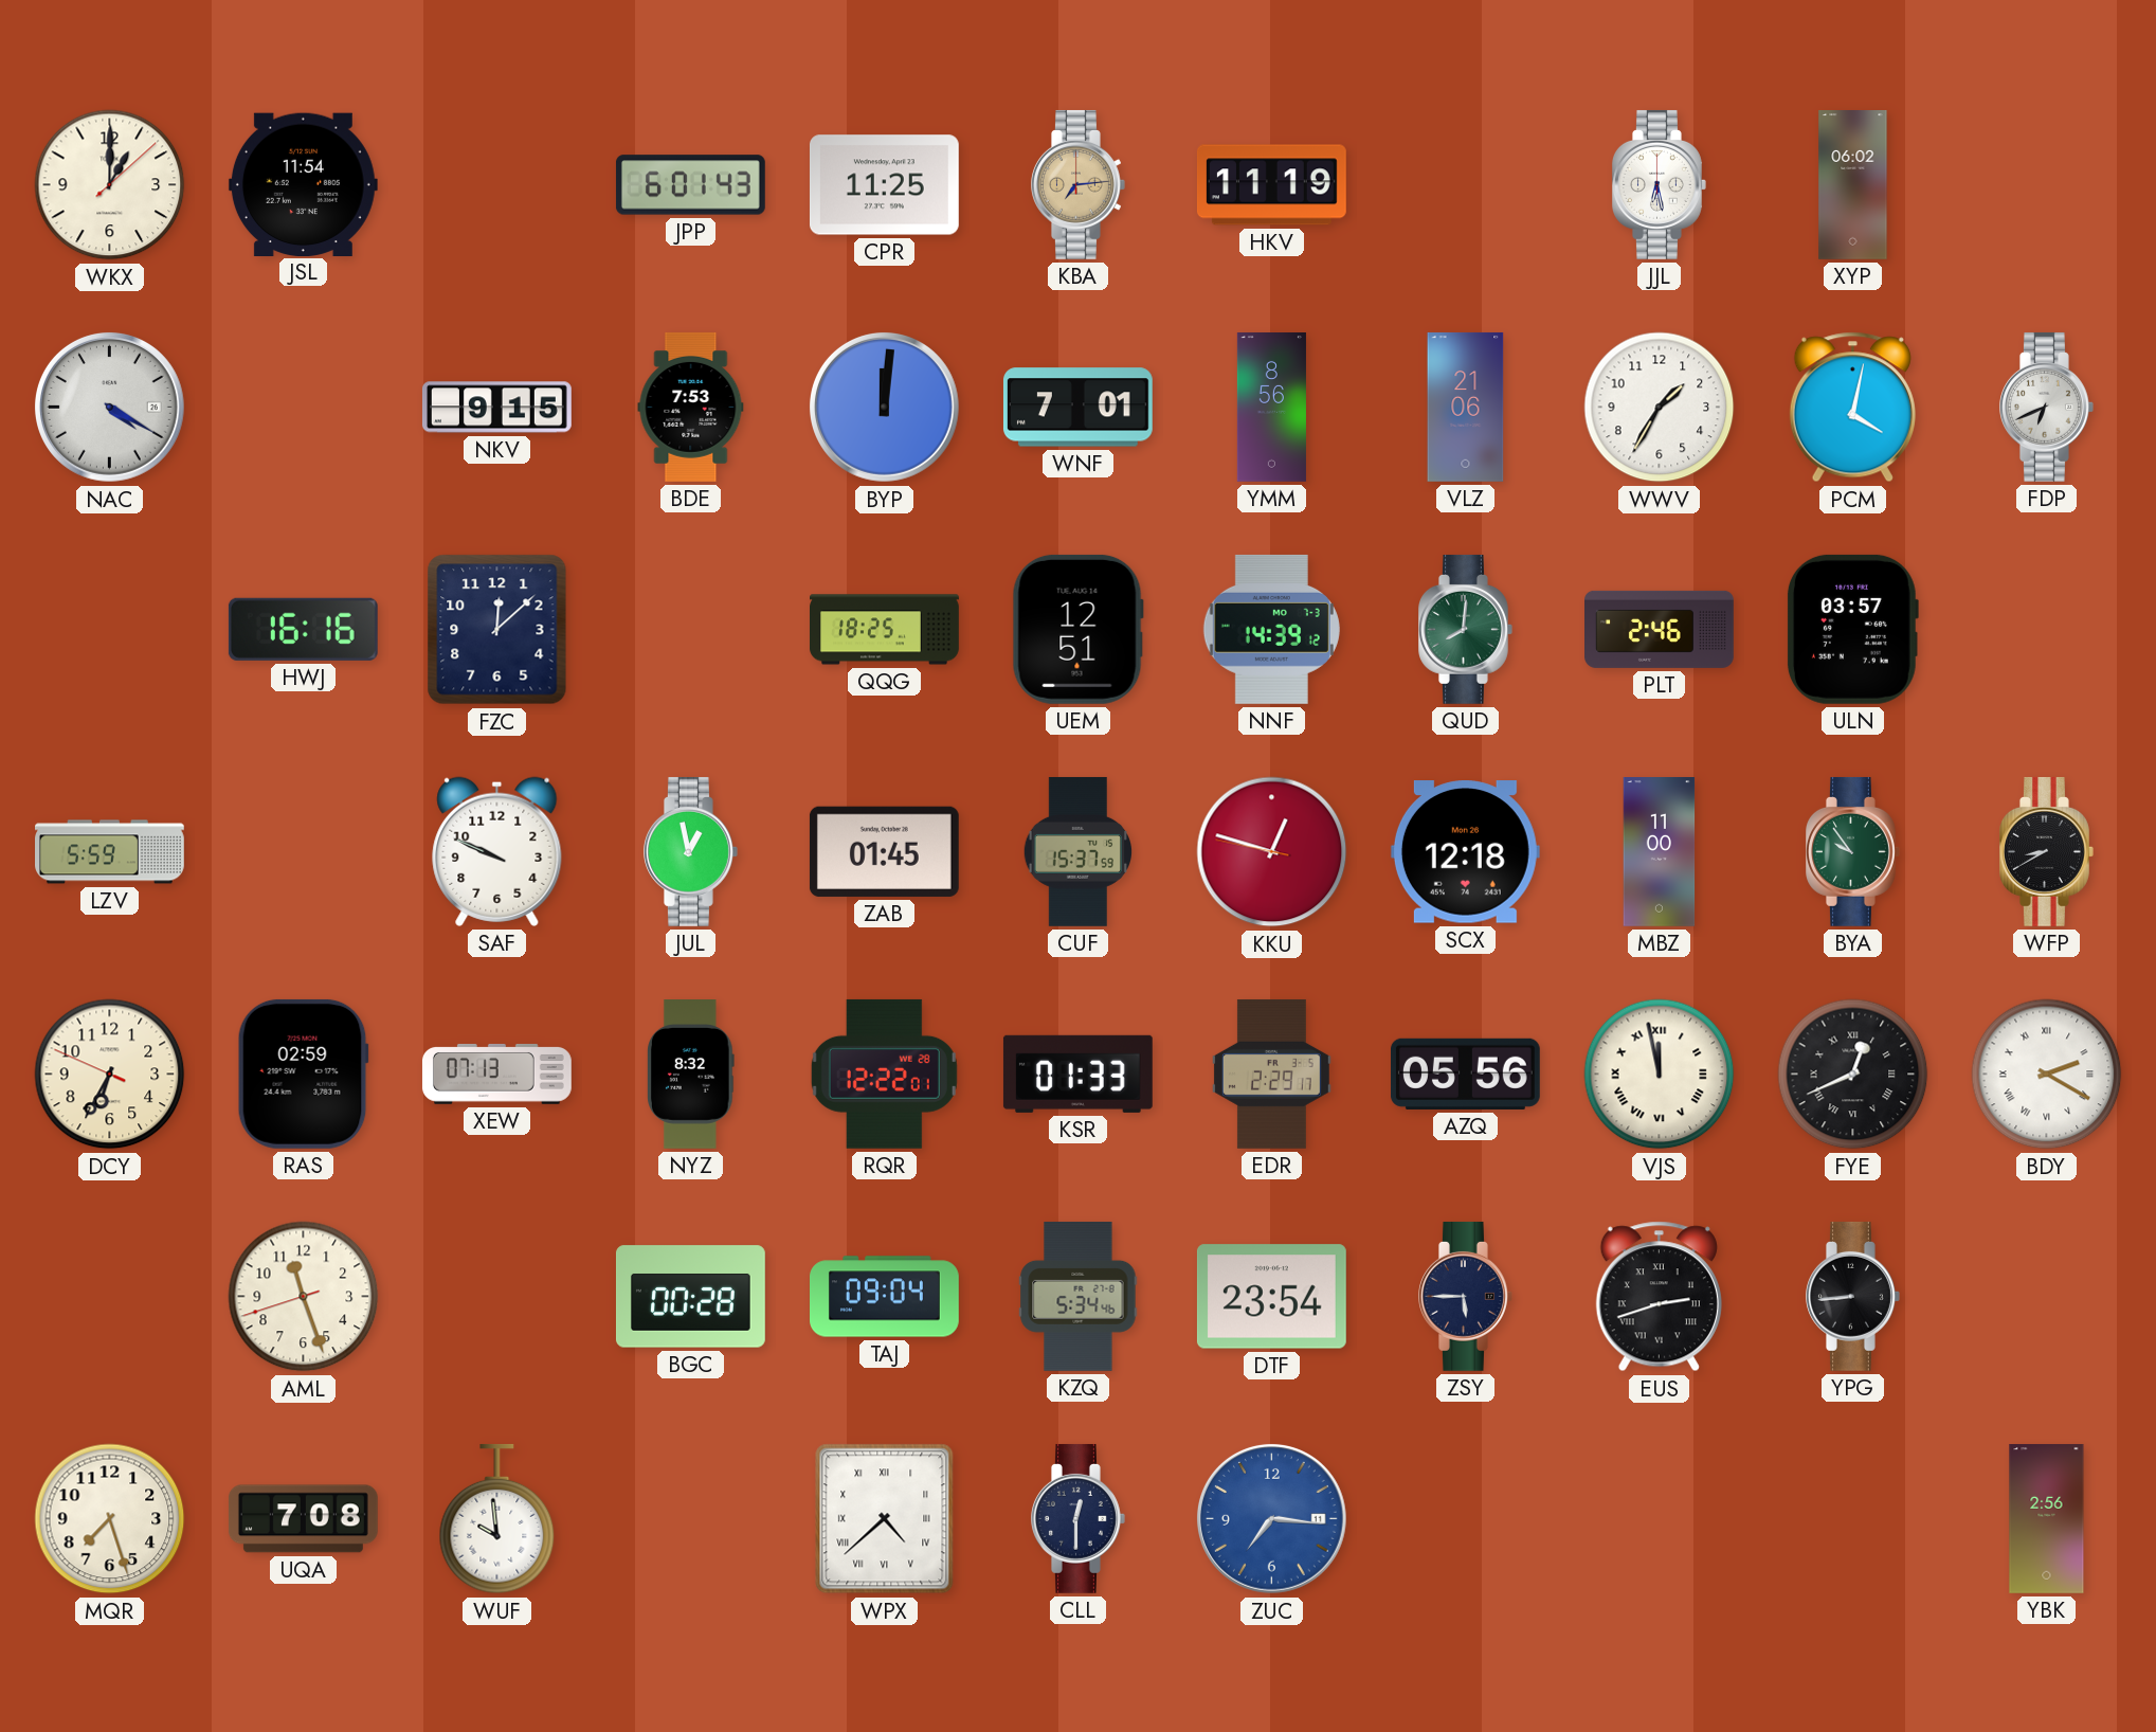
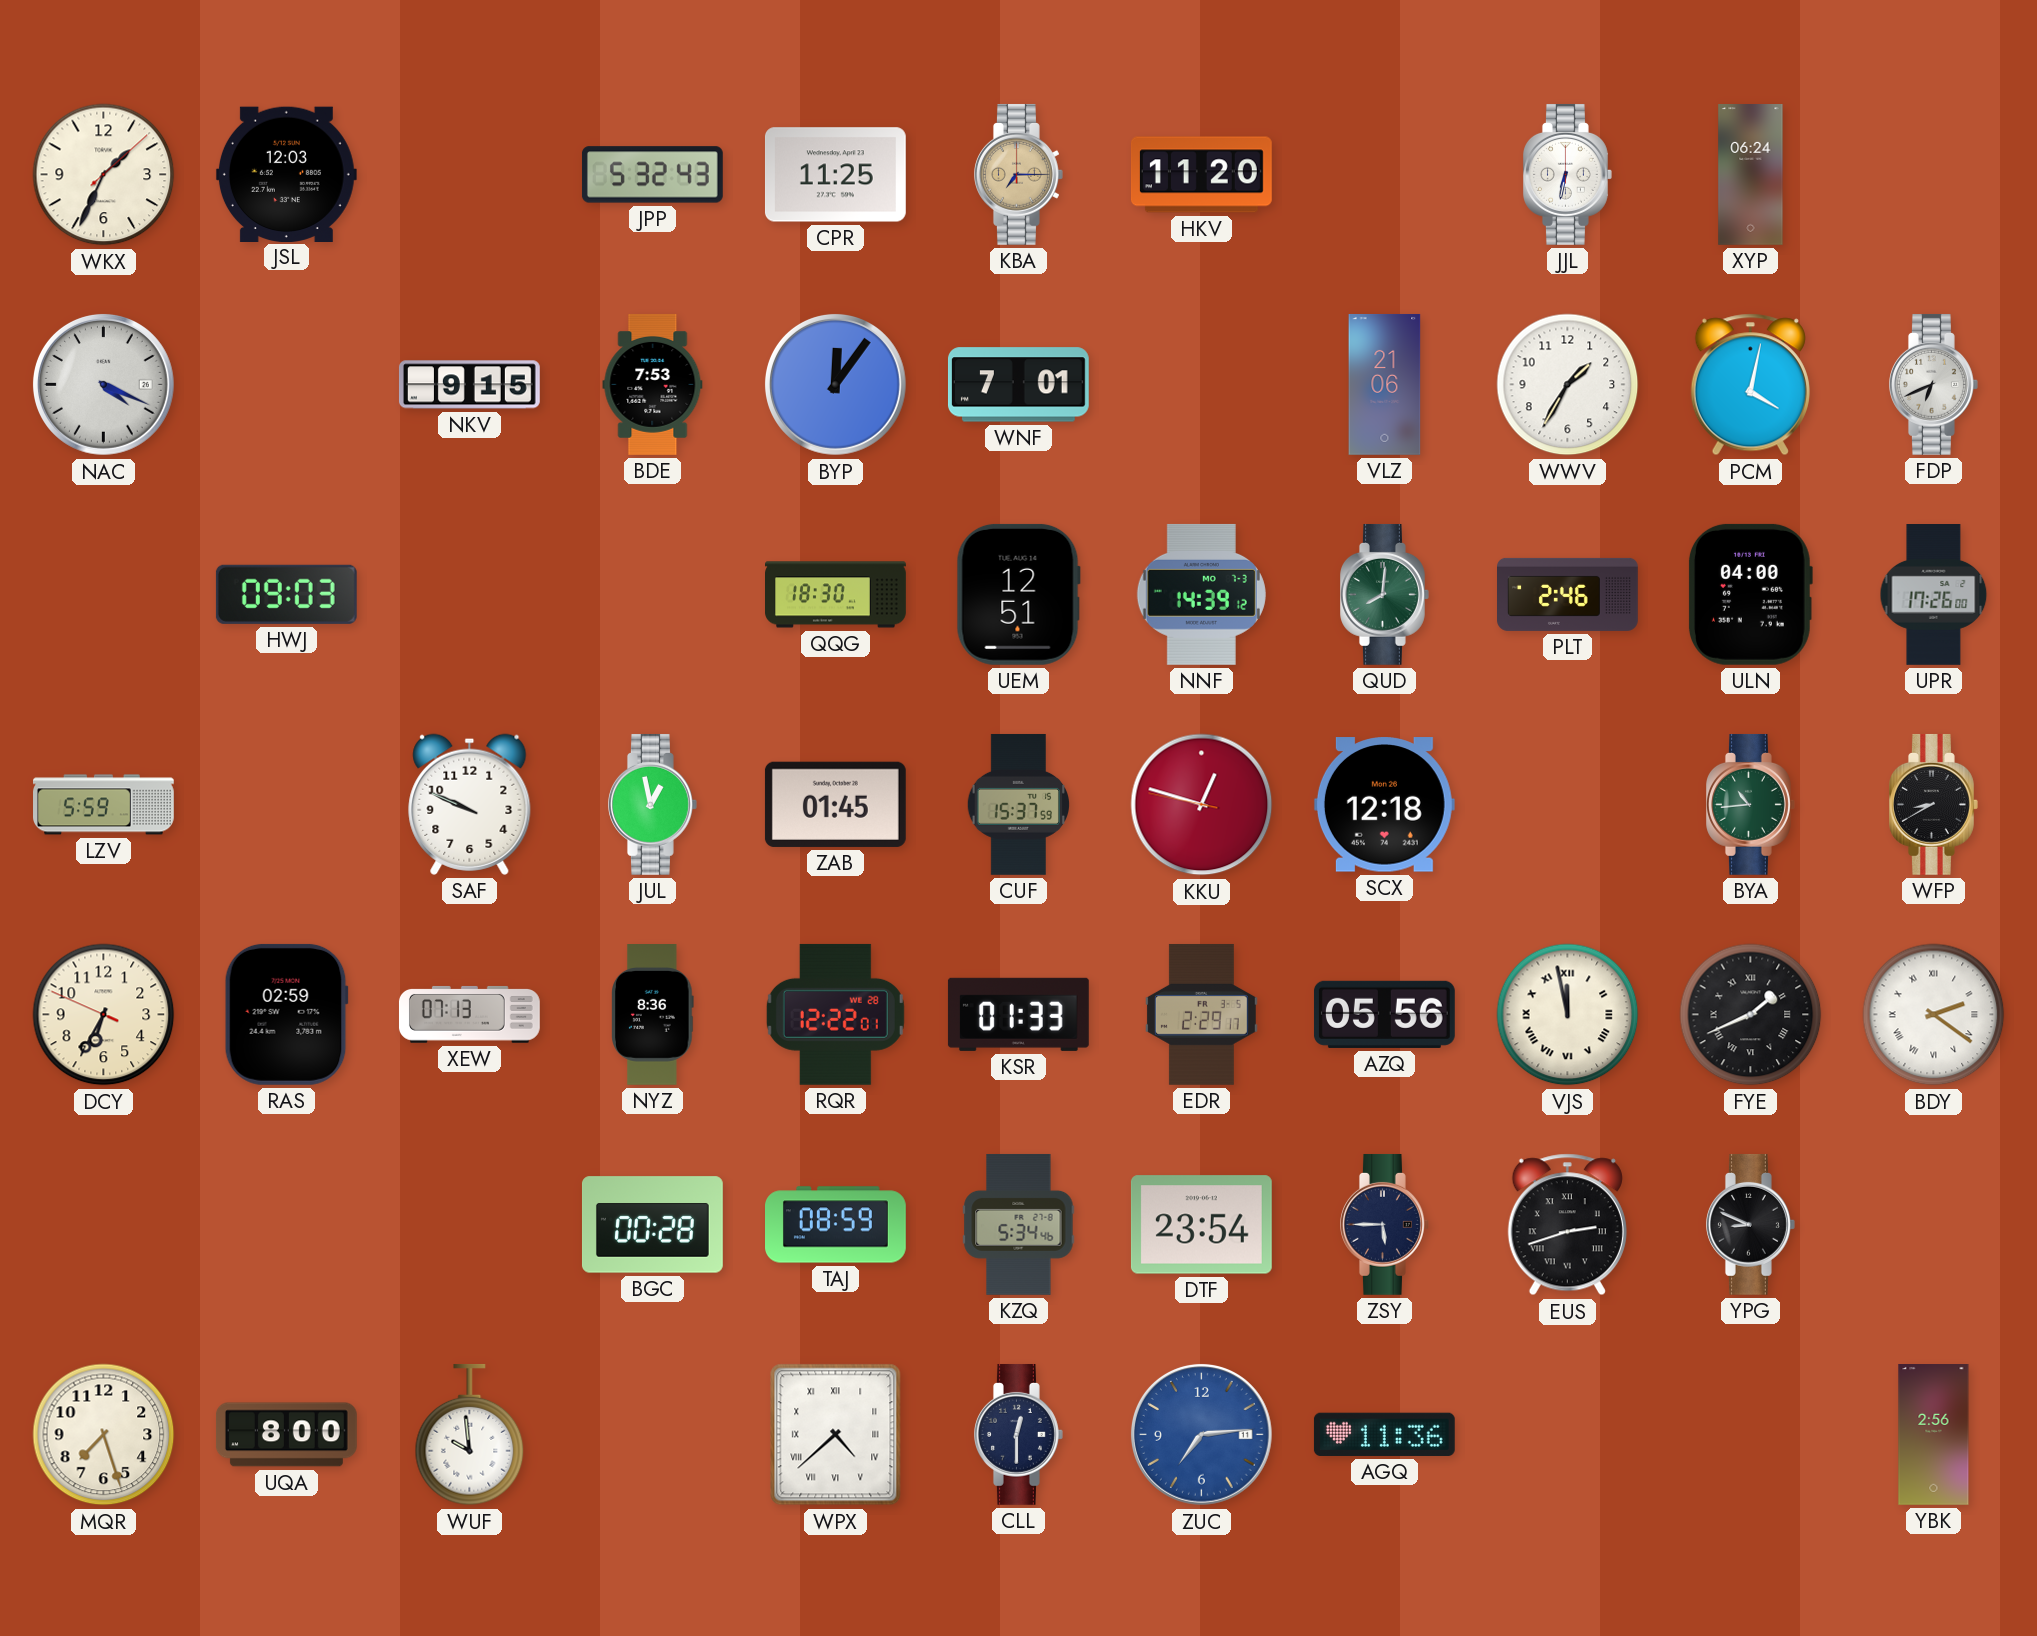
WKX: 1:00 -> 1:34
JSL: 11:54 -> 12:03
JPP: 6:01 -> 5:32
KBA: 7:14 -> 7:15
HKV: 11:19 -> 11:20
JJL: 6:28 -> 6:32
XYP: 06:02 -> 06:24
NAC: 4:20 -> 4:19
BYP: 12:01 -> 12:06
YMM: 8:56 -> none
HWJ: 16:16 -> 09:03
FZC: 12:08 -> none
QQG: 18:25 -> 18:30
ULN: 03:57 -> 04:00
UPR: none -> 17:26
MBZ: 11:00 -> none
BYA: 9:54 -> 10:44
NYZ: 8:32 -> 8:36
FYE: 12:41 -> 1:41
BDY: 2:20 -> 2:21
AML: 11:26 -> none
TAJ: 09:04 -> 08:59
YPG: 8:44 -> 8:49
UQA: 7:08 -> 8:00
ZUC: 7:16 -> 7:14
AGQ: none -> 11:36
